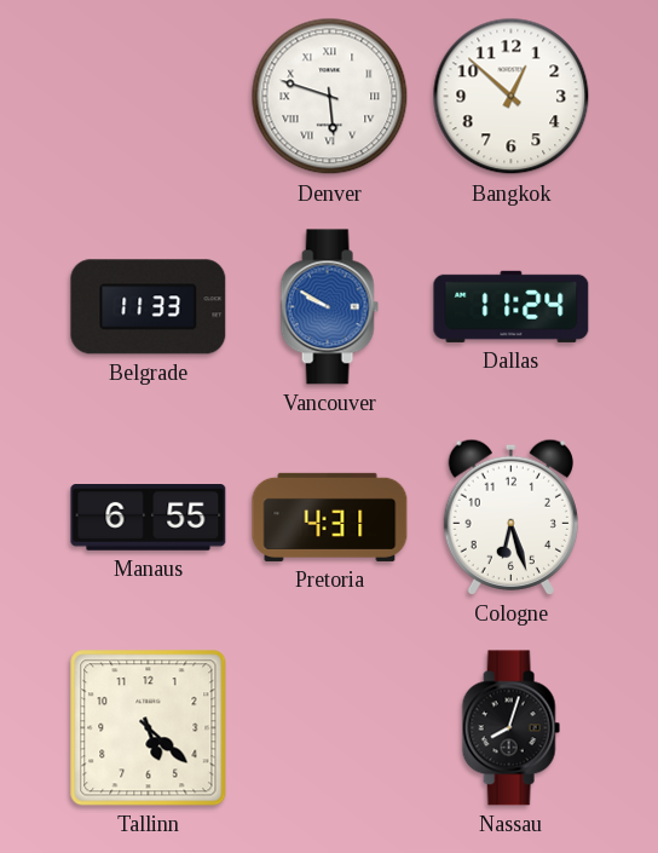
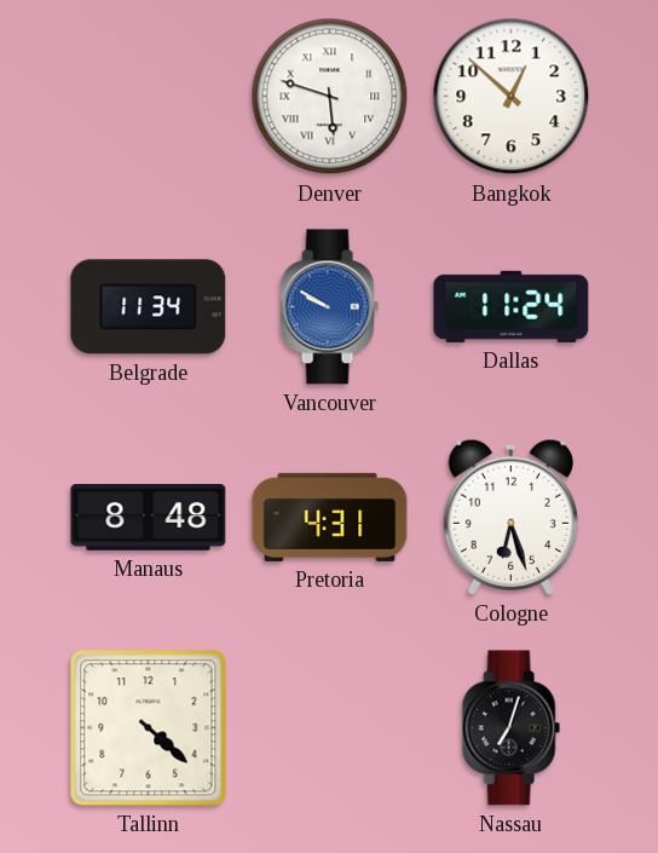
Belgrade: 11:33 -> 11:34
Manaus: 6:55 -> 8:48
Tallinn: 5:22 -> 4:22
Nassau: 8:03 -> 7:03
